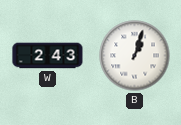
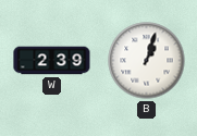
W: 2:43 -> 2:39
